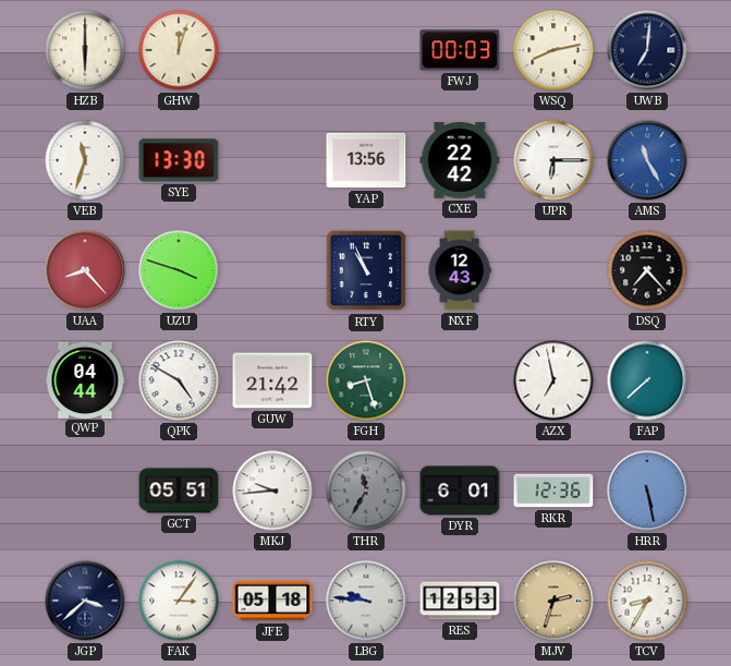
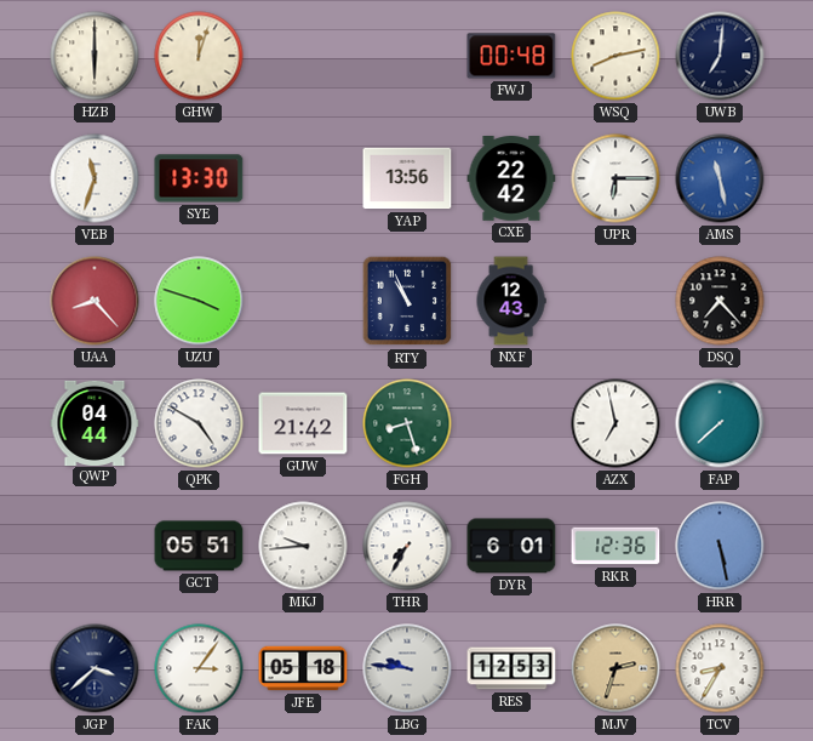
FWJ: 00:03 -> 00:48
AMS: 11:25 -> 11:28
THR: 11:35 -> 7:35
THR dial: grey -> white
